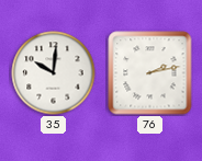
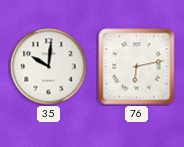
76: 2:13 -> 6:13
